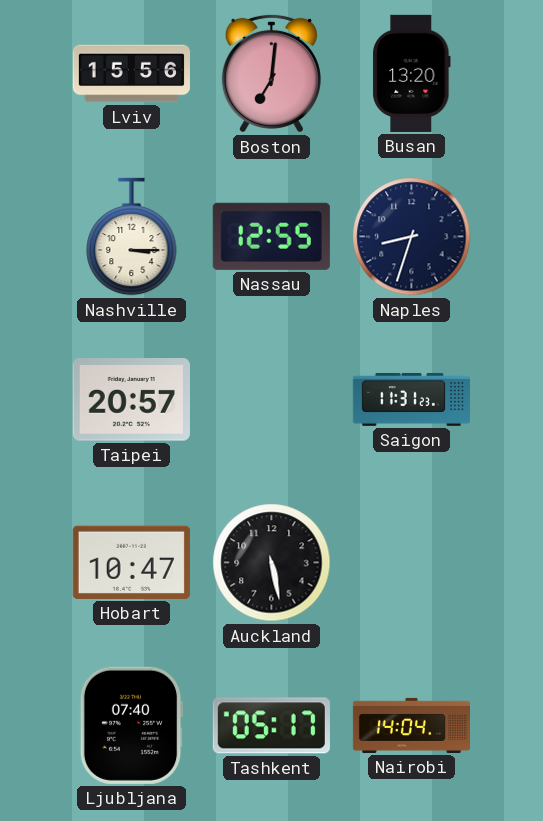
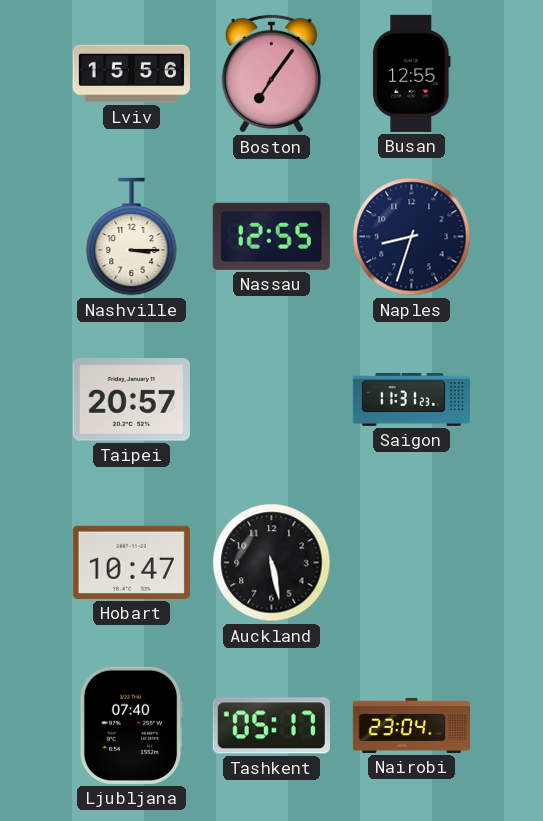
Boston: 7:01 -> 7:06
Busan: 13:20 -> 12:55
Nairobi: 14:04 -> 23:04
